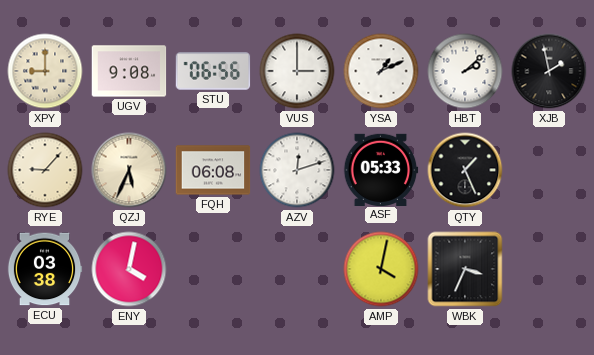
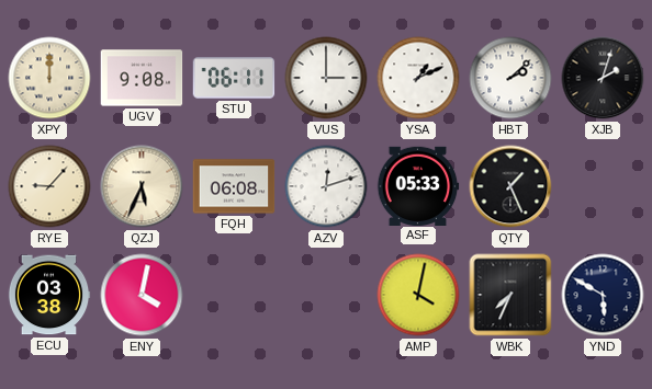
XPY: 9:00 -> 12:00
STU: 06:56 -> 06:11
XJB: 1:58 -> 2:03
WBK: 3:34 -> 7:34
YND: none -> 5:50
